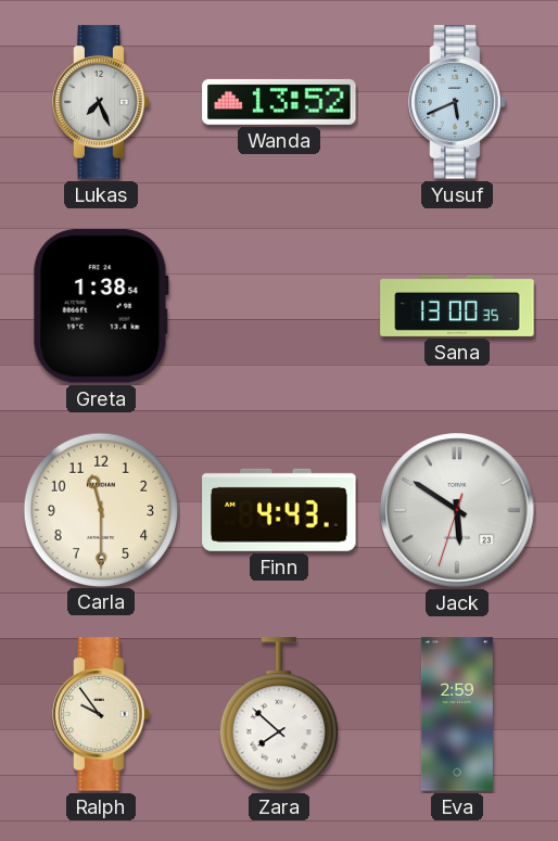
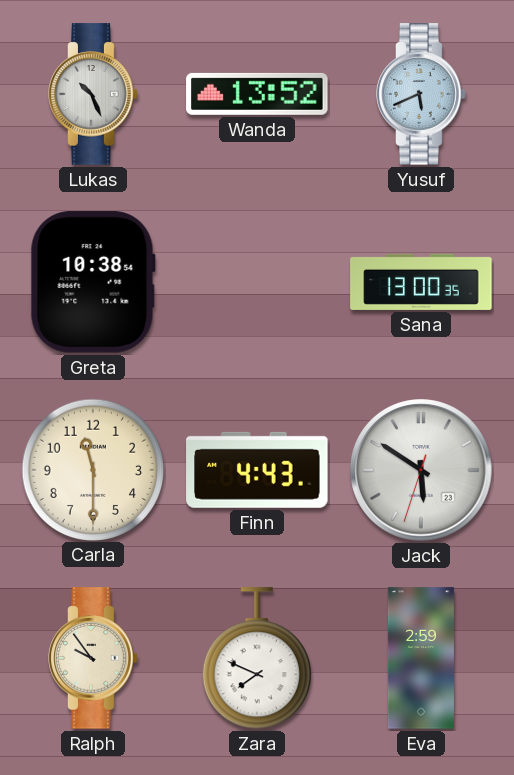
Lukas: 7:26 -> 10:26
Greta: 1:38 -> 10:38
Zara: 7:52 -> 7:49
